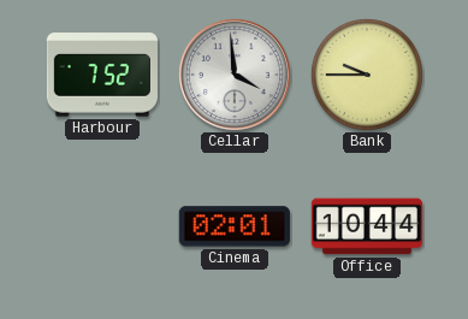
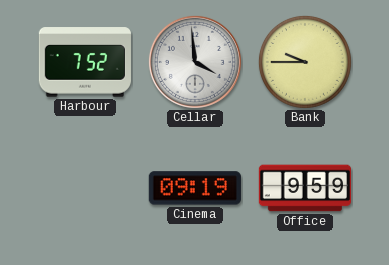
Cinema: 02:01 -> 09:19
Office: 10:44 -> 9:59
